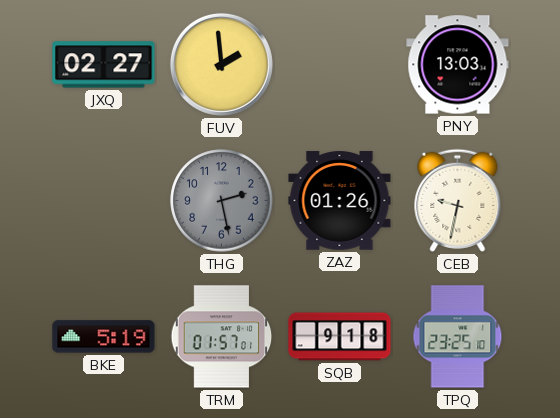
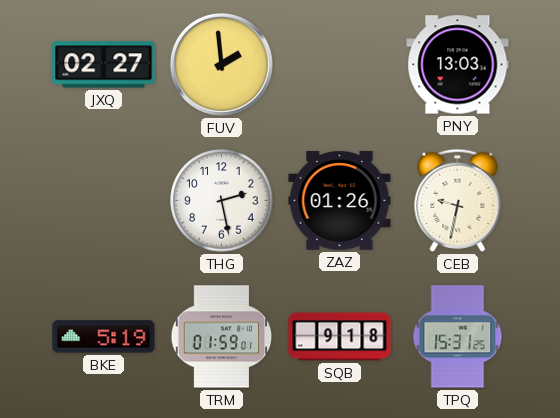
THG dial: grey -> white
TRM: 01:57 -> 01:59
TPQ: 23:25 -> 15:31
